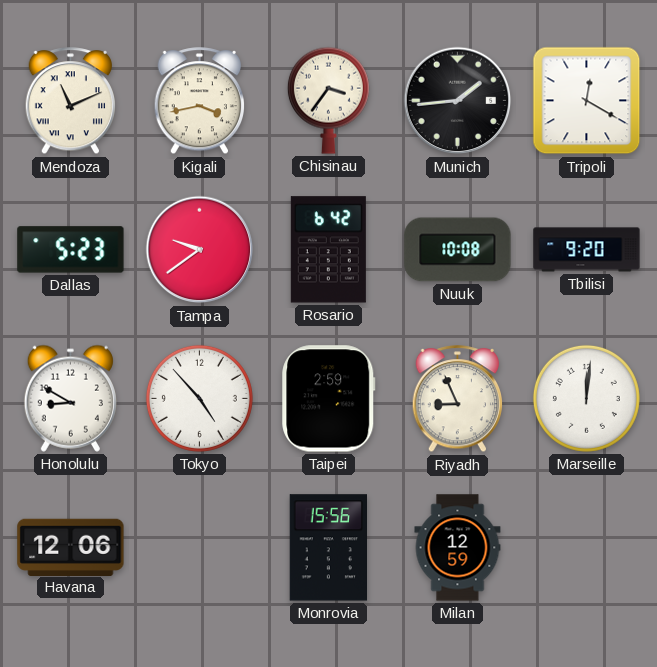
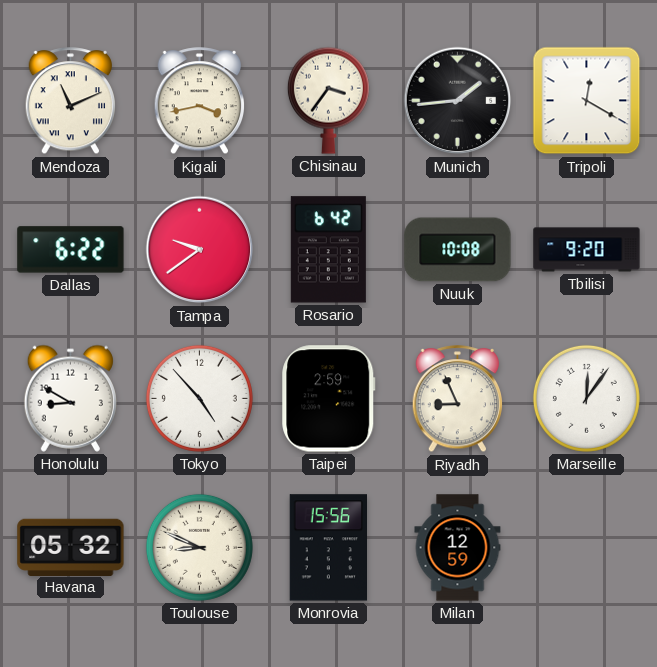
Dallas: 5:23 -> 6:22
Marseille: 12:01 -> 12:06
Havana: 12:06 -> 05:32
Toulouse: none -> 8:49
